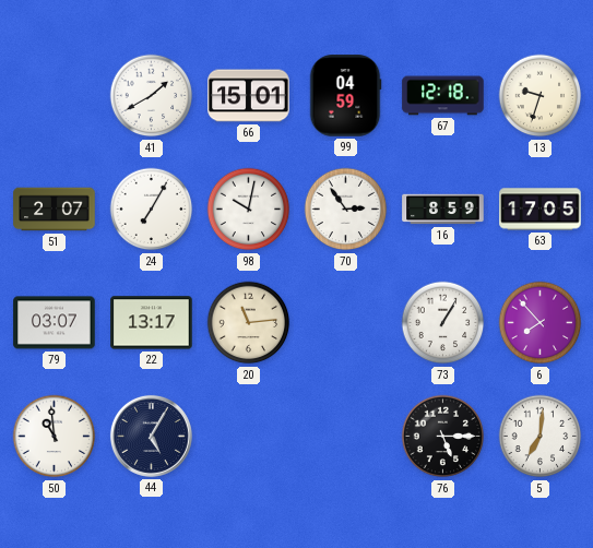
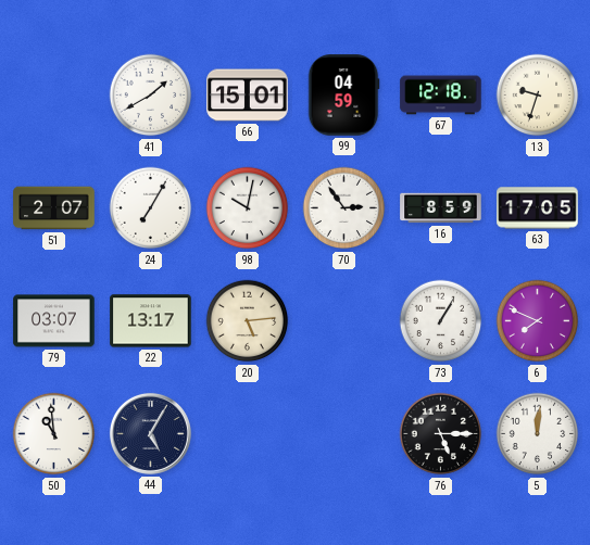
20: 11:14 -> 5:14
6: 7:53 -> 7:49
5: 7:01 -> 12:01
